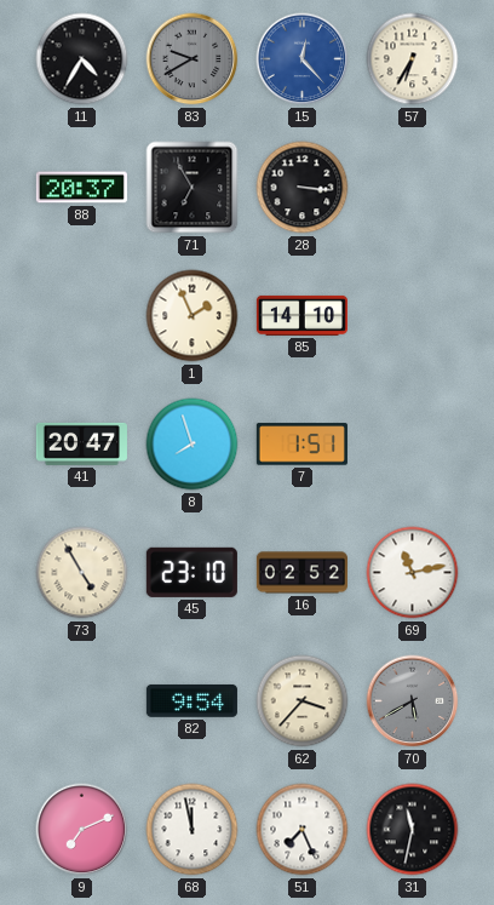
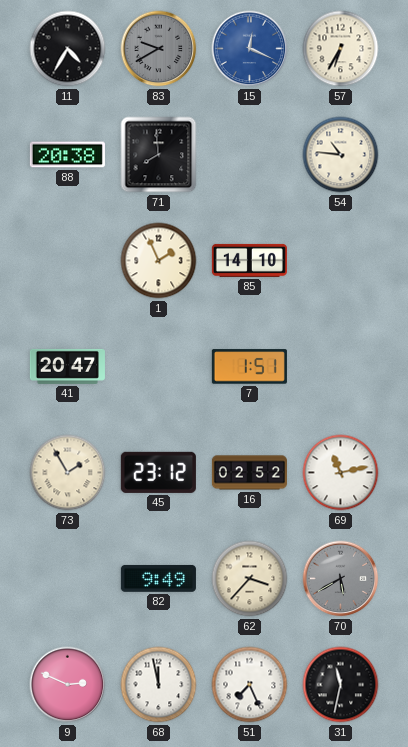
15: 12:23 -> 12:19
88: 20:37 -> 20:38
71: 6:55 -> 7:59
28: 3:16 -> none
54: none -> 10:46
8: 7:57 -> none
73: 4:55 -> 1:55
45: 23:10 -> 23:12
82: 9:54 -> 9:49
9: 7:11 -> 2:49
